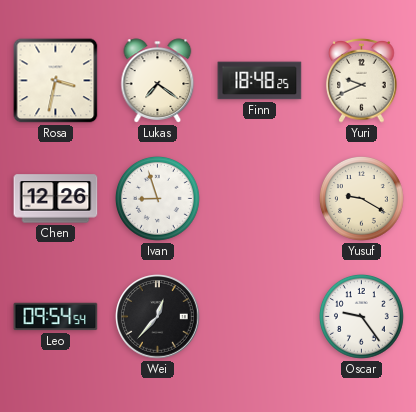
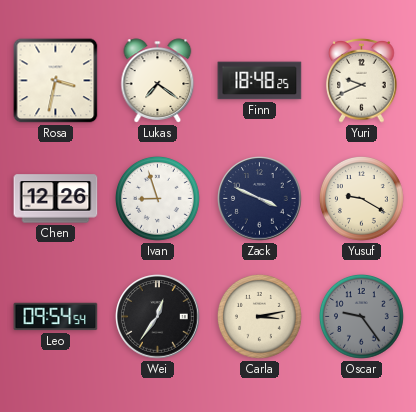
Zack: none -> 3:49
Wei: 12:37 -> 12:36
Carla: none -> 3:13
Oscar dial: white -> grey
